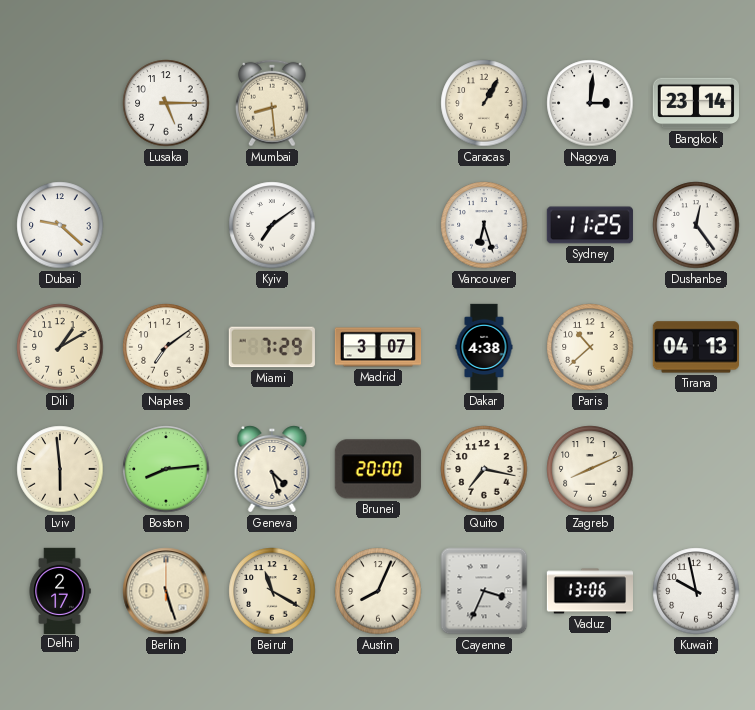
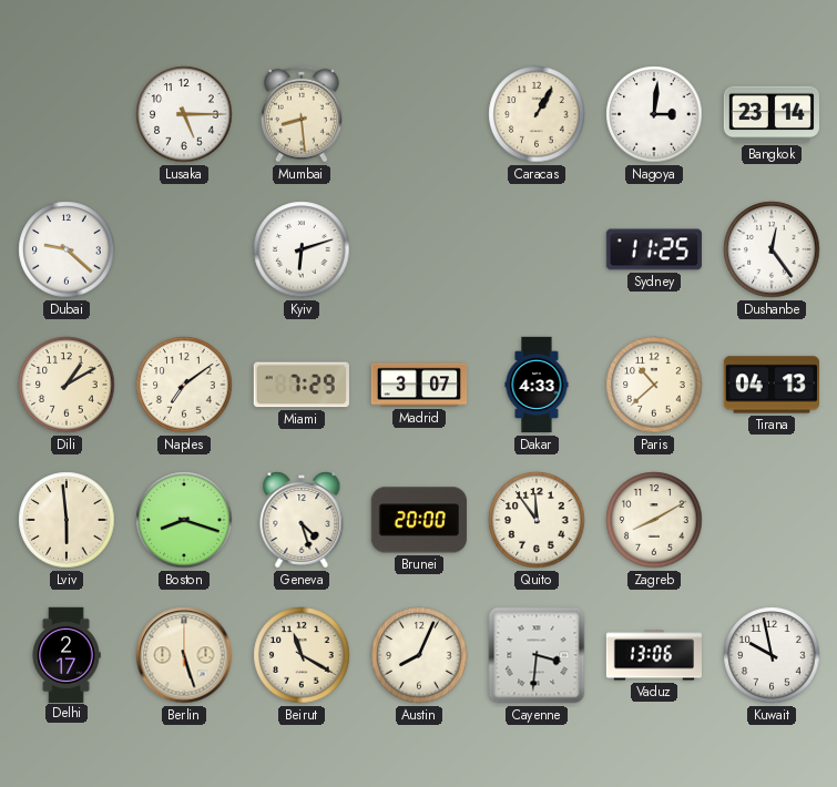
Kyiv: 7:09 -> 6:12
Vancouver: 6:27 -> none
Dakar: 4:38 -> 4:33
Boston: 8:14 -> 8:18
Quito: 7:17 -> 11:54
Zagreb: 8:11 -> 8:10
Cayenne: 3:34 -> 3:31
